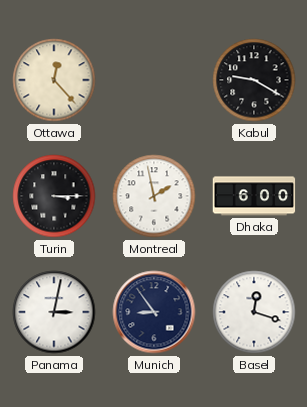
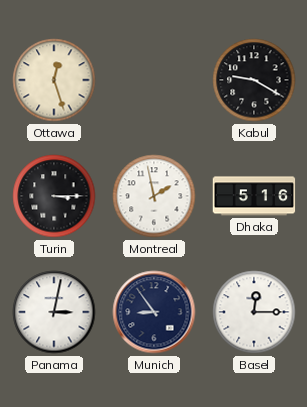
Ottawa: 12:23 -> 12:27
Dhaka: 6:00 -> 5:16
Basel: 12:18 -> 12:15
